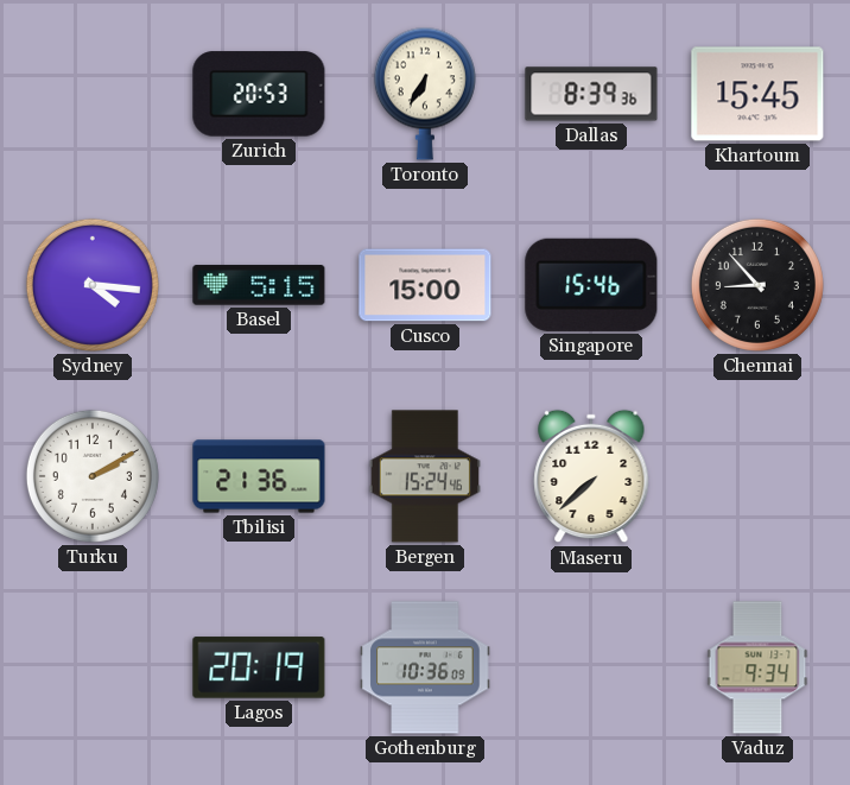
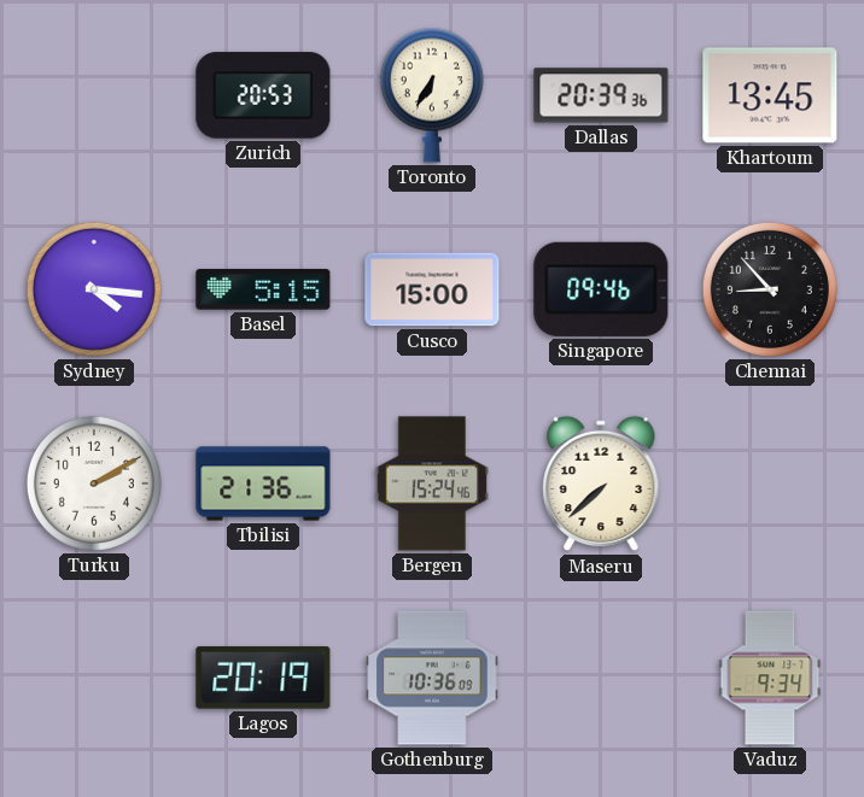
Dallas: 8:39 -> 20:39
Khartoum: 15:45 -> 13:45
Singapore: 15:46 -> 09:46
